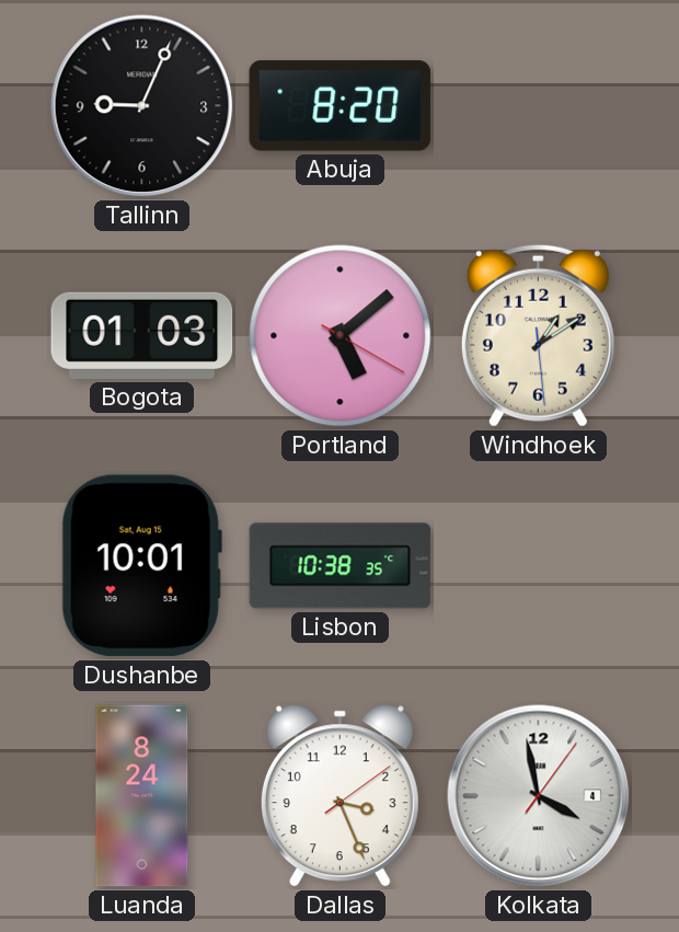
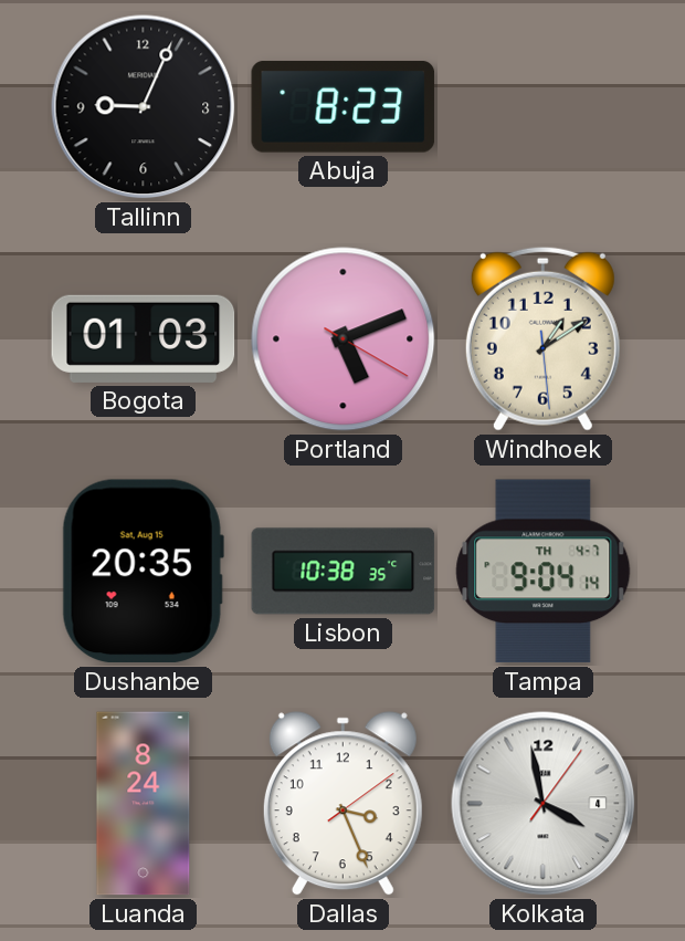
Abuja: 8:20 -> 8:23
Portland: 5:08 -> 5:11
Dushanbe: 10:01 -> 20:35
Tampa: none -> 9:04
